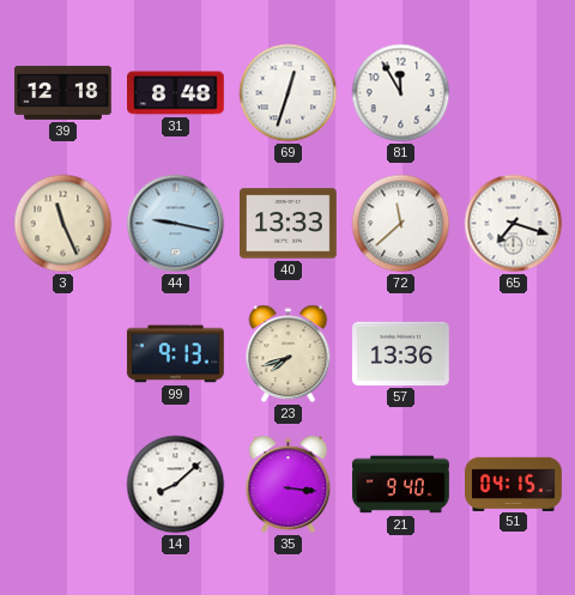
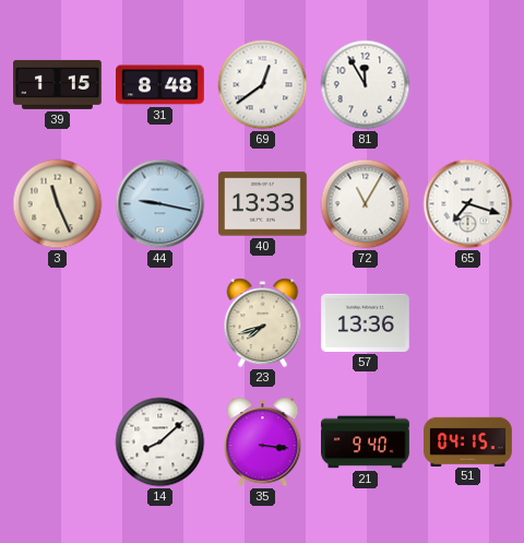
39: 12:18 -> 1:15
69: 12:33 -> 12:39
72: 11:38 -> 11:05
99: 9:13 -> none
